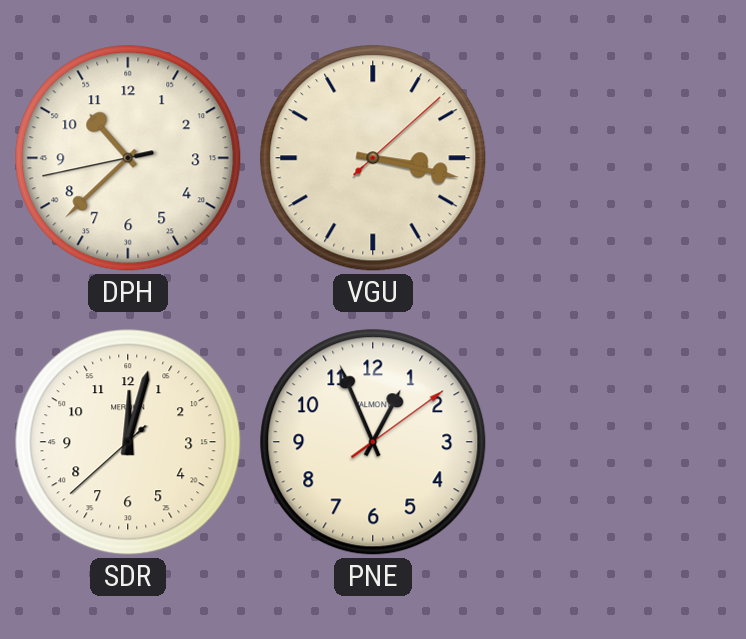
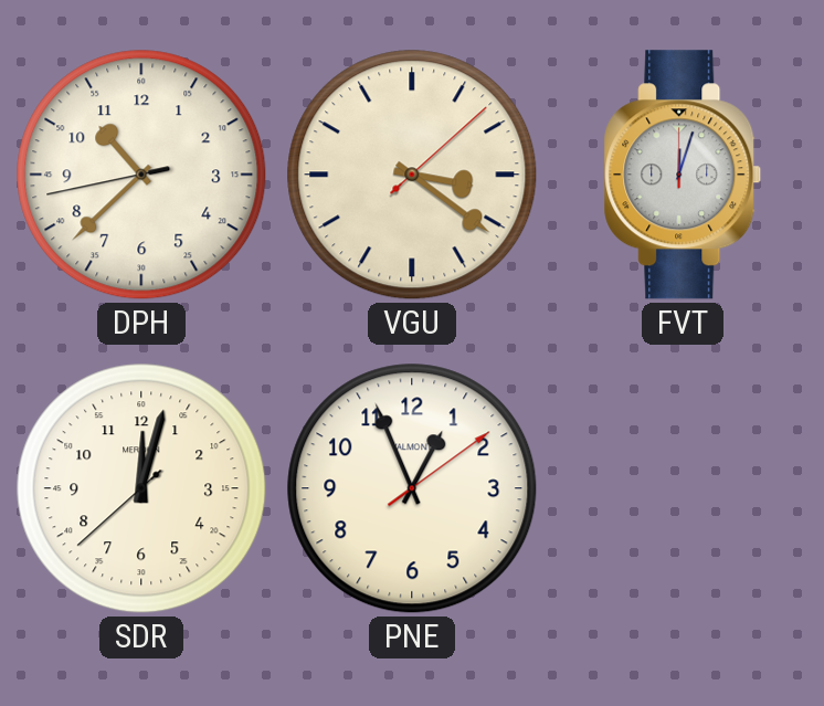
VGU: 3:17 -> 3:21
FVT: none -> 12:03
